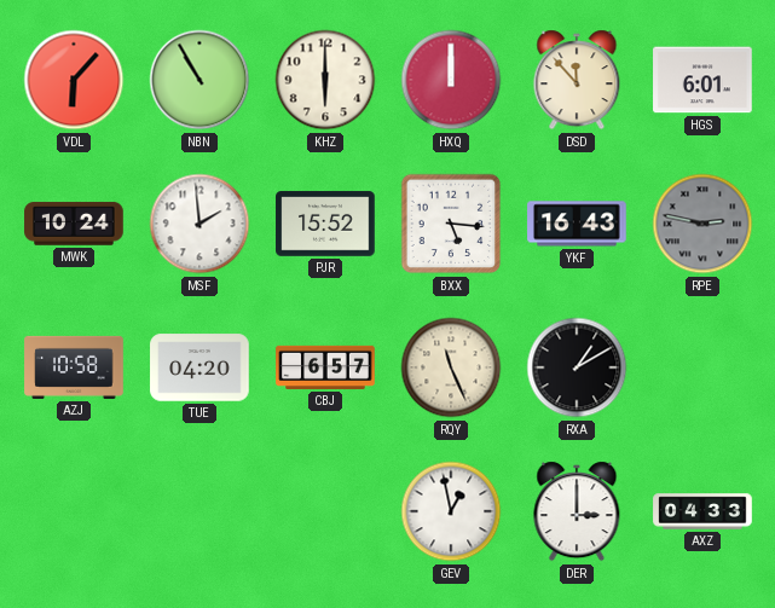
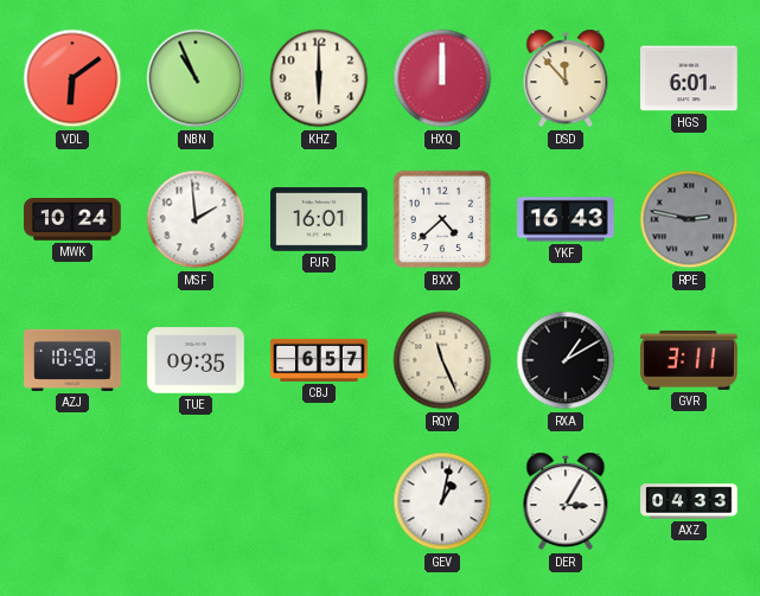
VDL: 6:07 -> 6:09
NBN: 10:55 -> 10:56
PJR: 15:52 -> 16:01
BXX: 5:16 -> 4:38
TUE: 04:20 -> 09:35
GVR: none -> 3:11
GEV: 12:58 -> 1:02
DER: 3:00 -> 3:05
